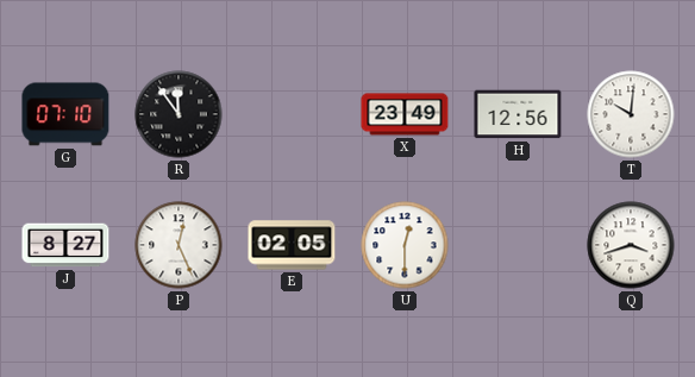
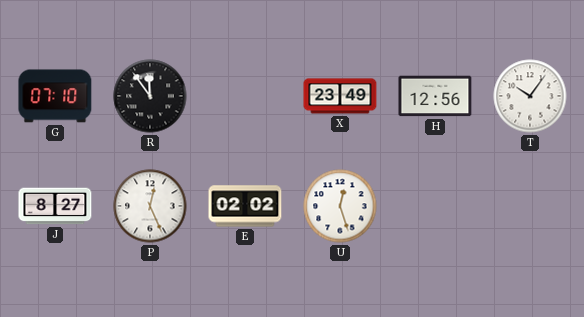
T: 10:01 -> 10:06
E: 02:05 -> 02:02
U: 12:30 -> 12:27
Q: 3:42 -> none
